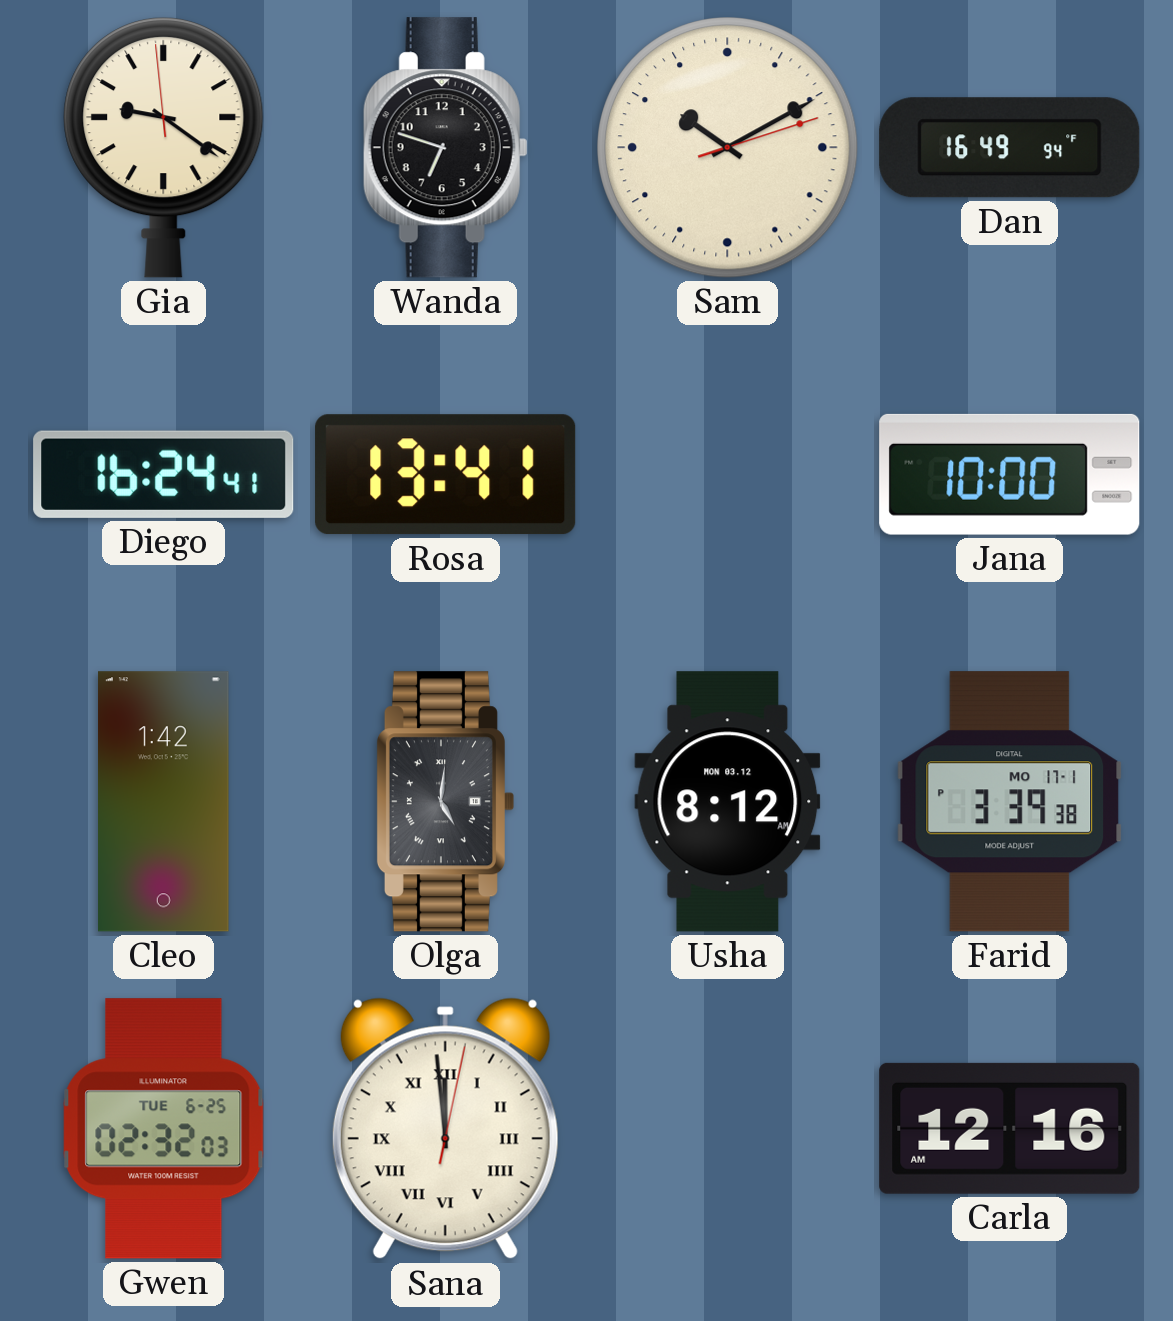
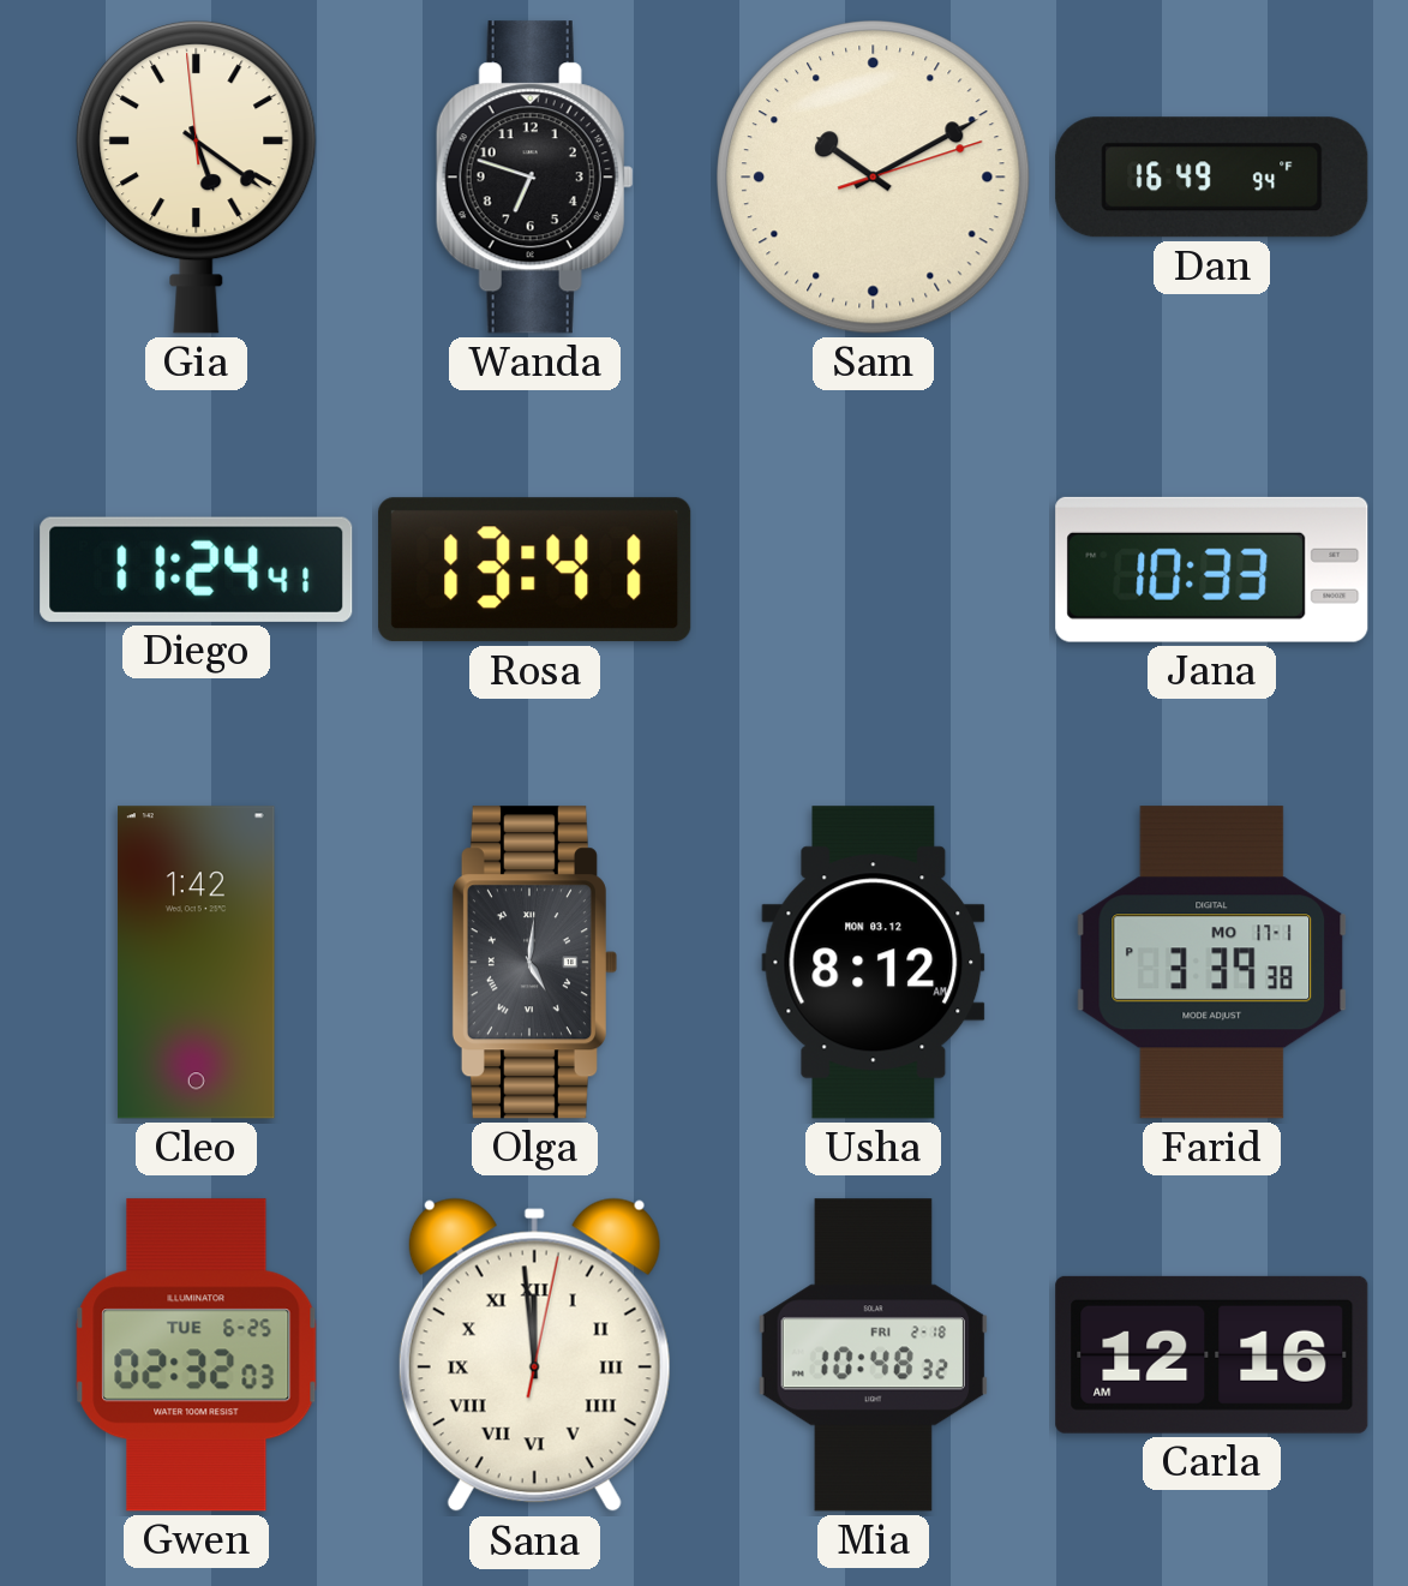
Gia: 9:20 -> 5:20
Diego: 16:24 -> 11:24
Jana: 10:00 -> 10:33
Mia: none -> 10:48
